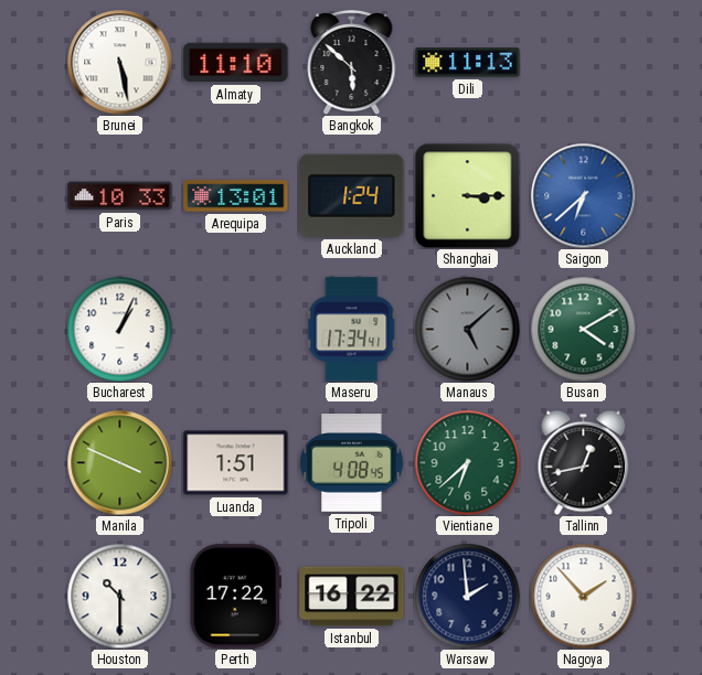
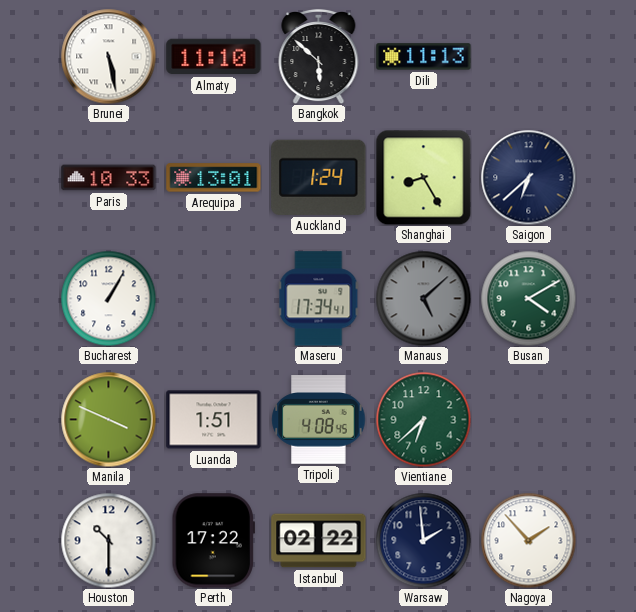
Shanghai: 3:15 -> 8:25
Saigon dial: blue -> navy
Bucharest: 1:04 -> 1:05
Tallinn: 12:43 -> none
Istanbul: 16:22 -> 02:22
